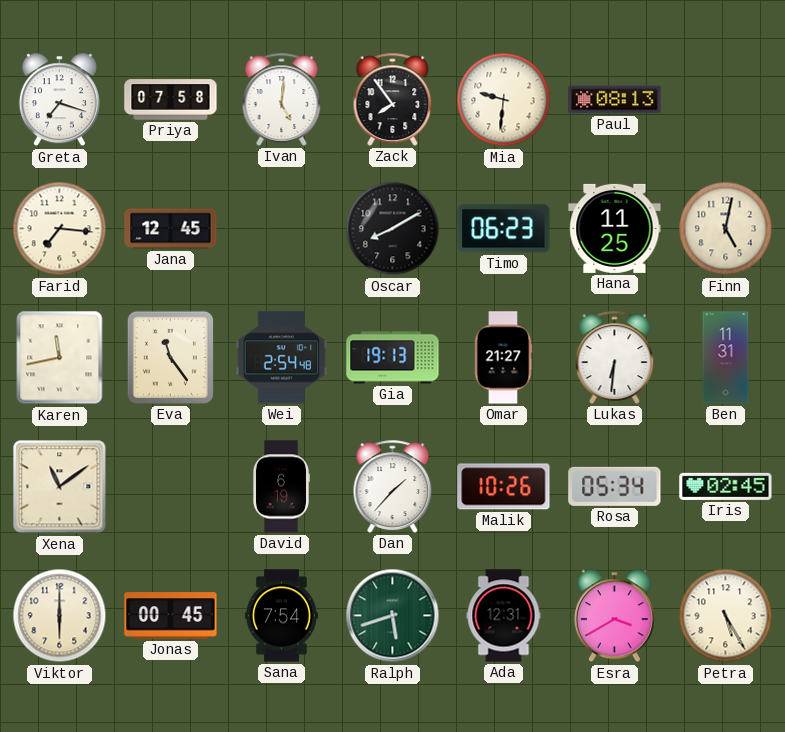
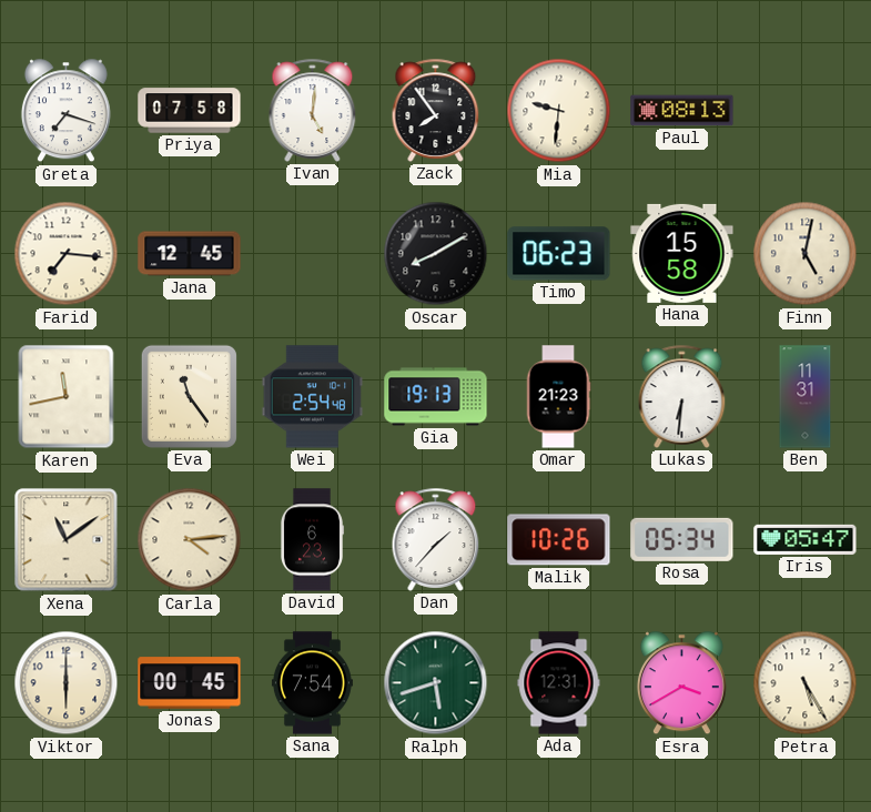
Hana: 11:25 -> 15:58
Omar: 21:27 -> 21:23
Carla: none -> 4:14
David: 6:19 -> 6:23
Iris: 02:45 -> 05:47
